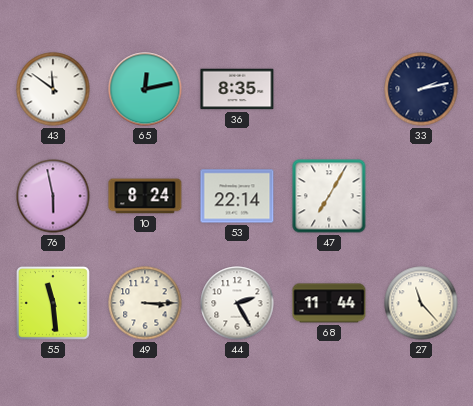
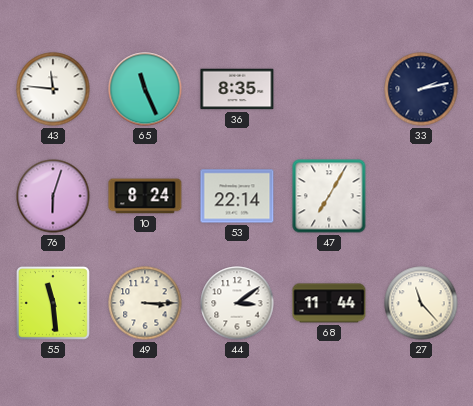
43: 11:51 -> 11:46
65: 12:13 -> 11:26
76: 5:58 -> 6:03
44: 2:25 -> 3:09
